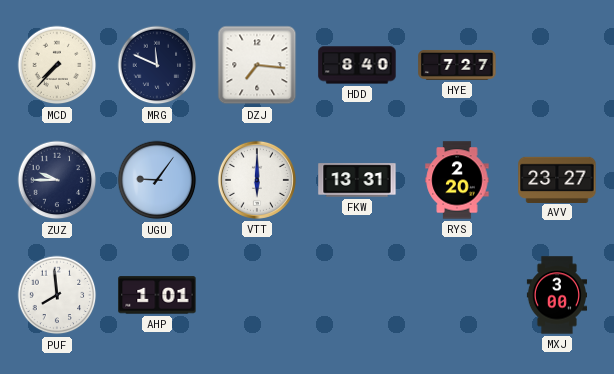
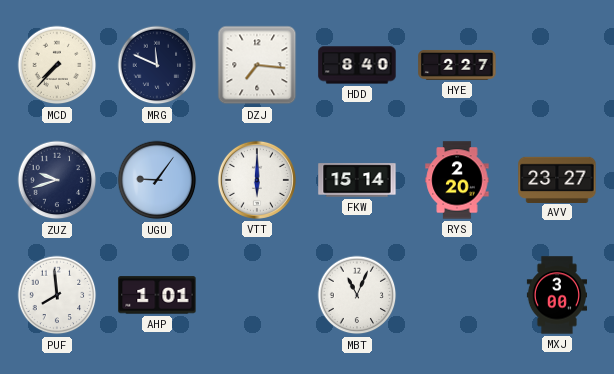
HYE: 7:27 -> 2:27
ZUZ: 9:45 -> 9:42
FKW: 13:31 -> 15:14
MBT: none -> 11:04
